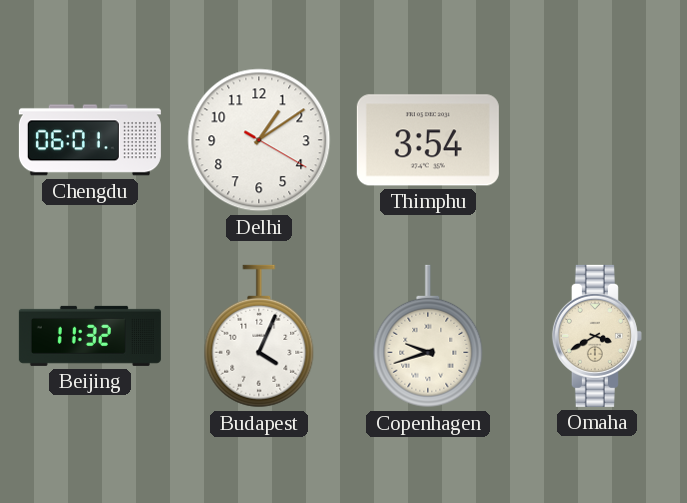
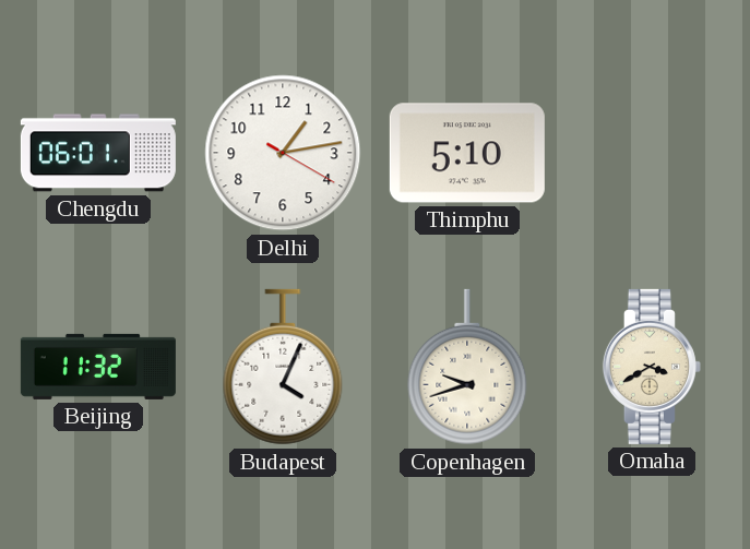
Delhi: 1:09 -> 1:13
Thimphu: 3:54 -> 5:10
